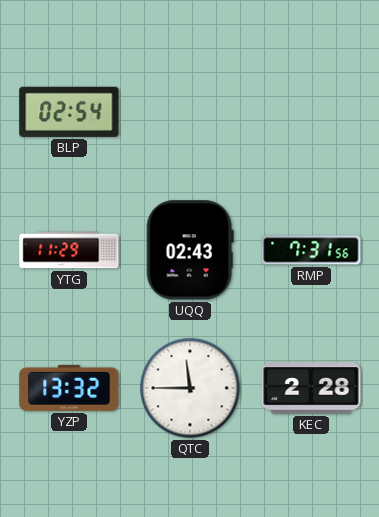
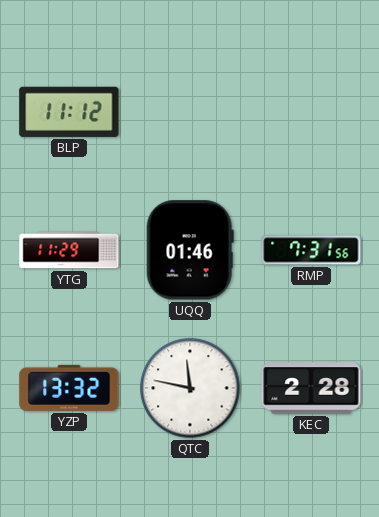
BLP: 02:54 -> 11:12
UQQ: 02:43 -> 01:46
QTC: 11:45 -> 11:47
